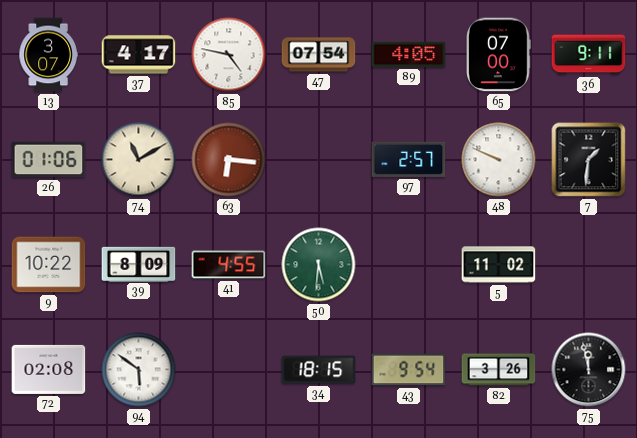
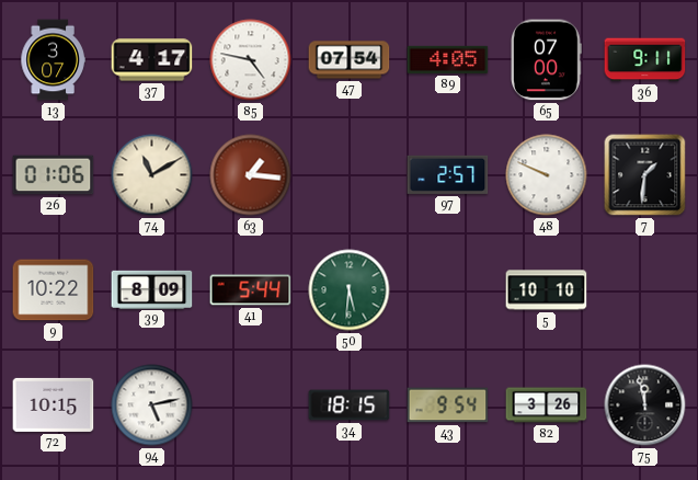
63: 6:16 -> 1:16
41: 4:55 -> 5:44
5: 11:02 -> 10:10
72: 02:08 -> 10:15
94: 5:51 -> 5:13
